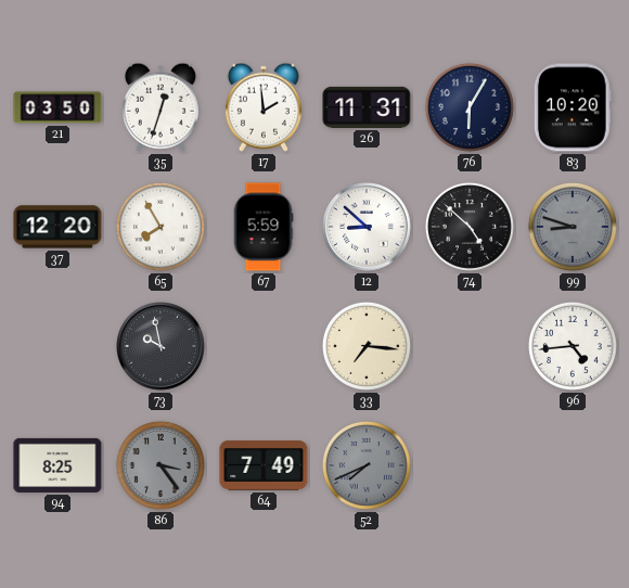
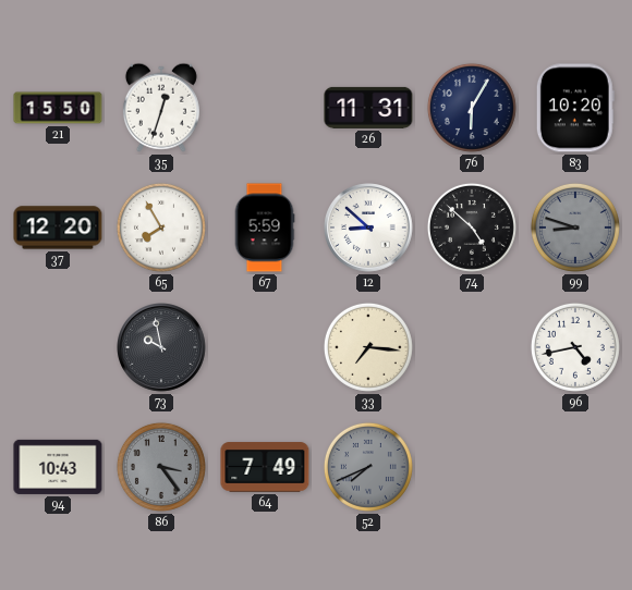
21: 03:50 -> 15:50
17: 1:59 -> none
96: 4:44 -> 4:43
94: 8:25 -> 10:43
